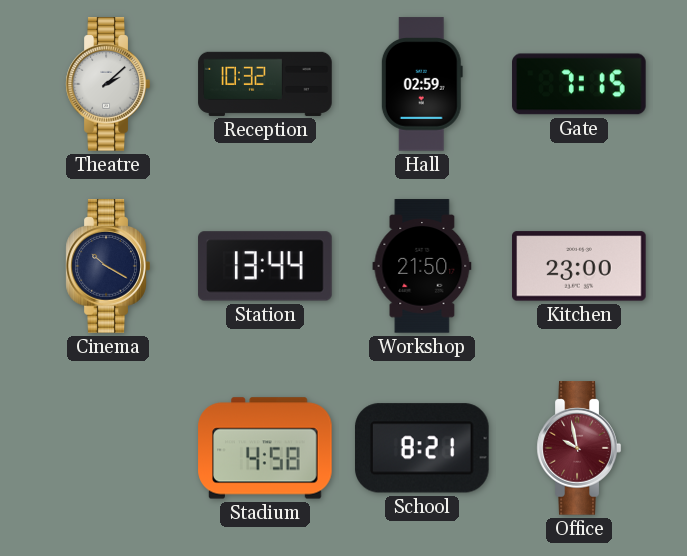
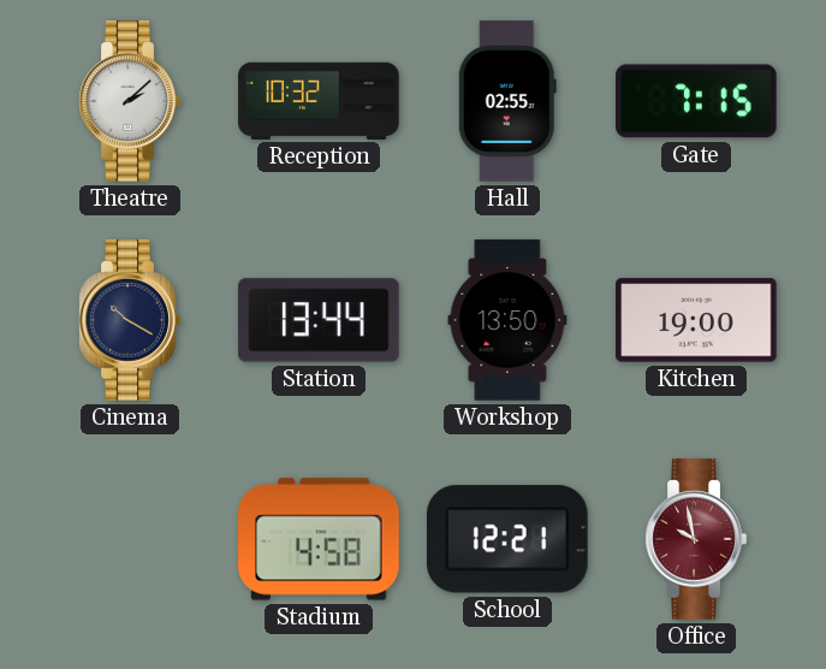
Hall: 02:59 -> 02:55
Workshop: 21:50 -> 13:50
Kitchen: 23:00 -> 19:00
School: 8:21 -> 12:21
